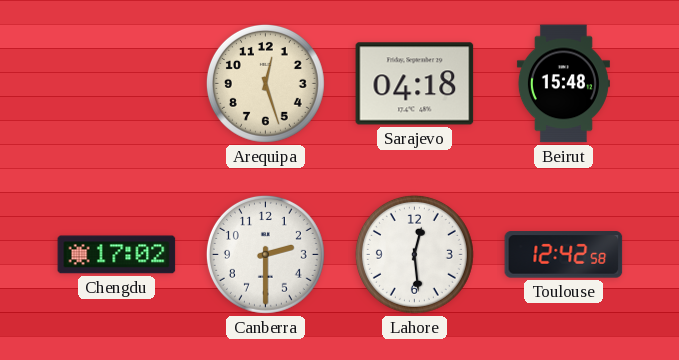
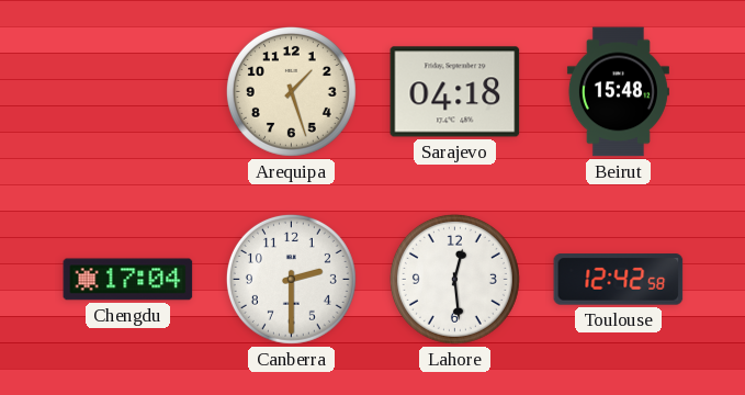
Arequipa: 12:27 -> 1:27
Chengdu: 17:02 -> 17:04
